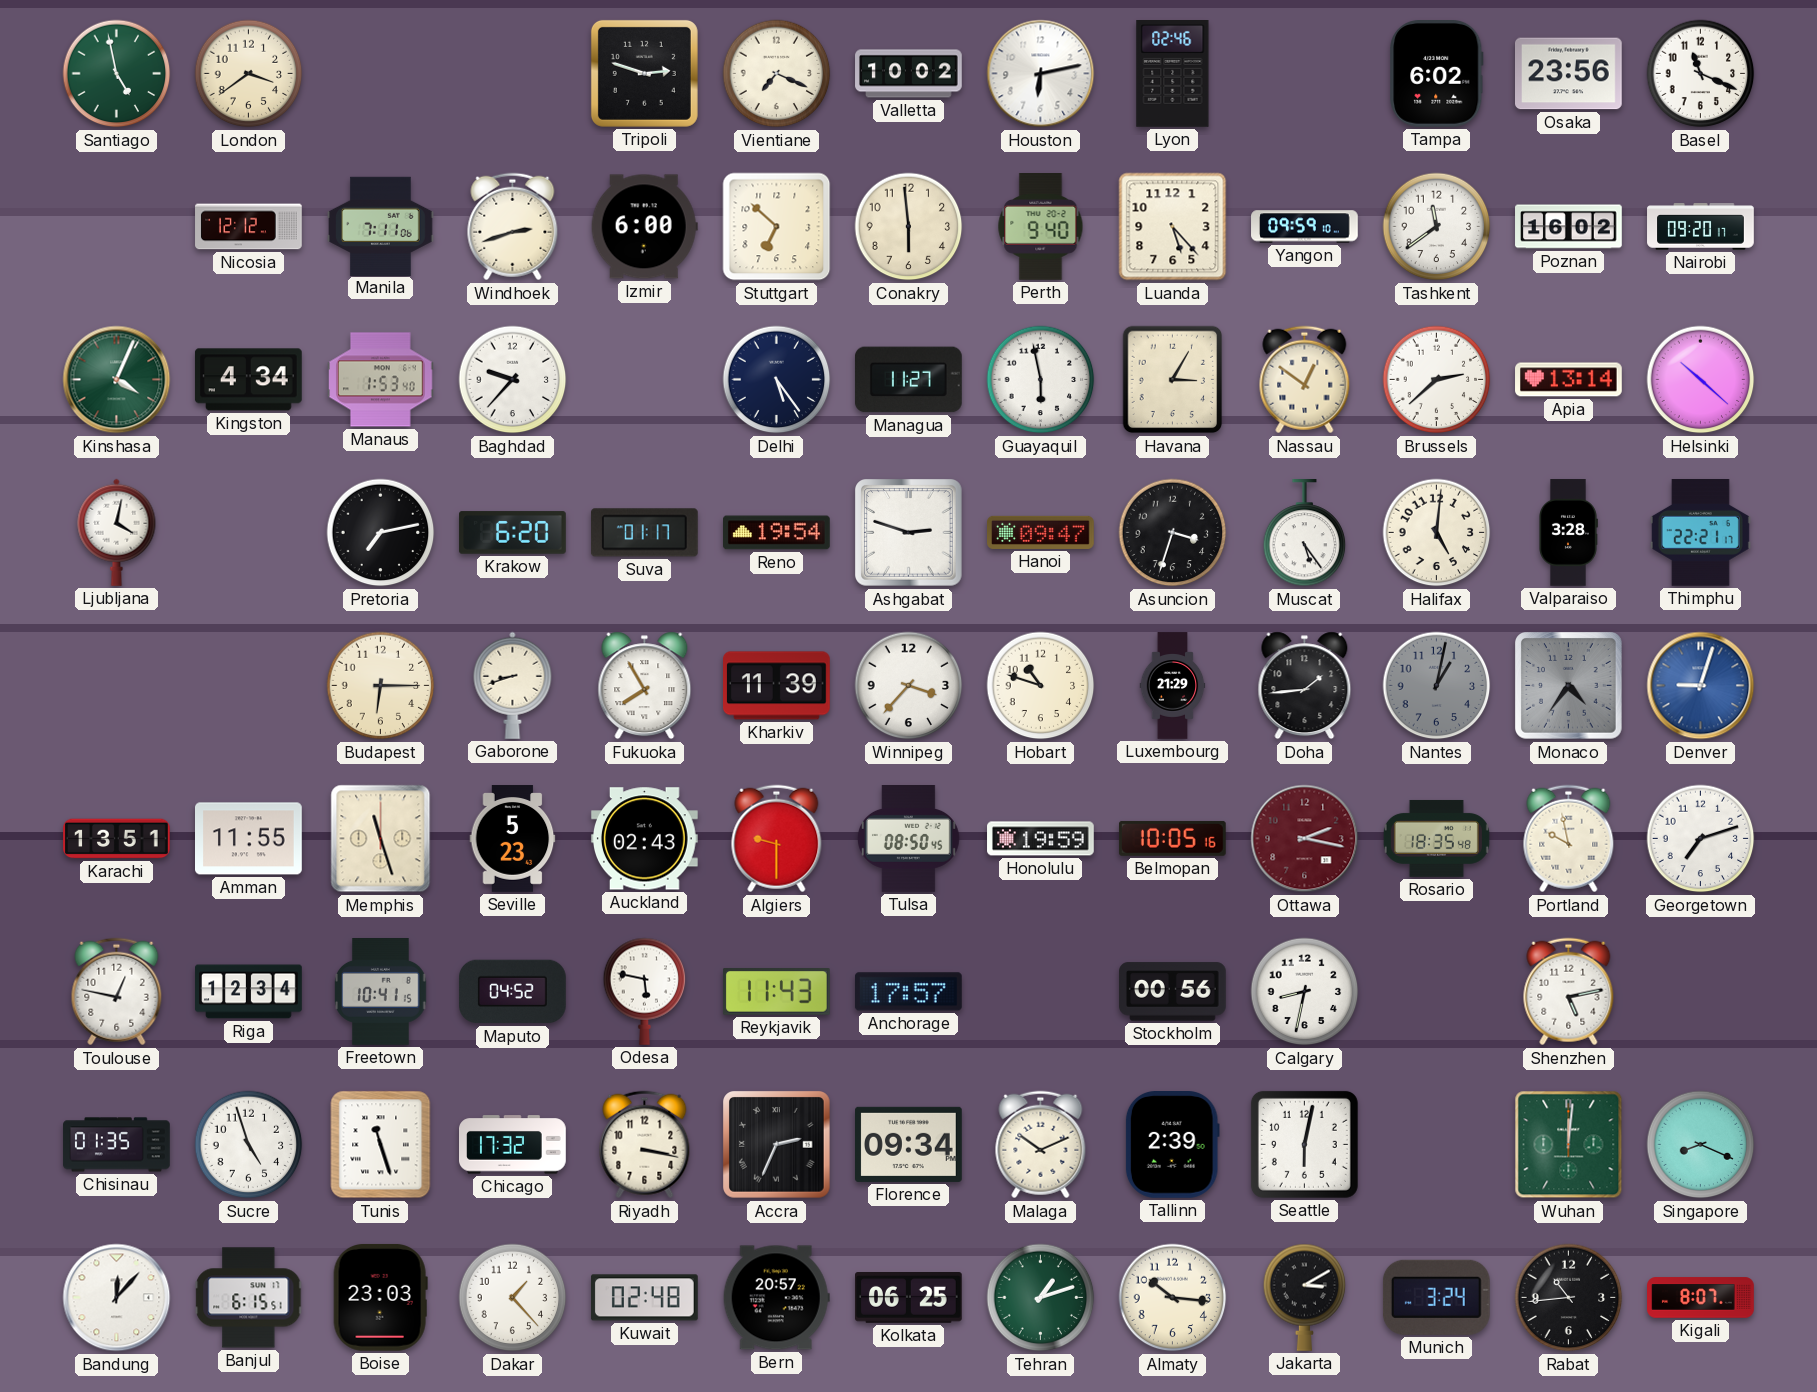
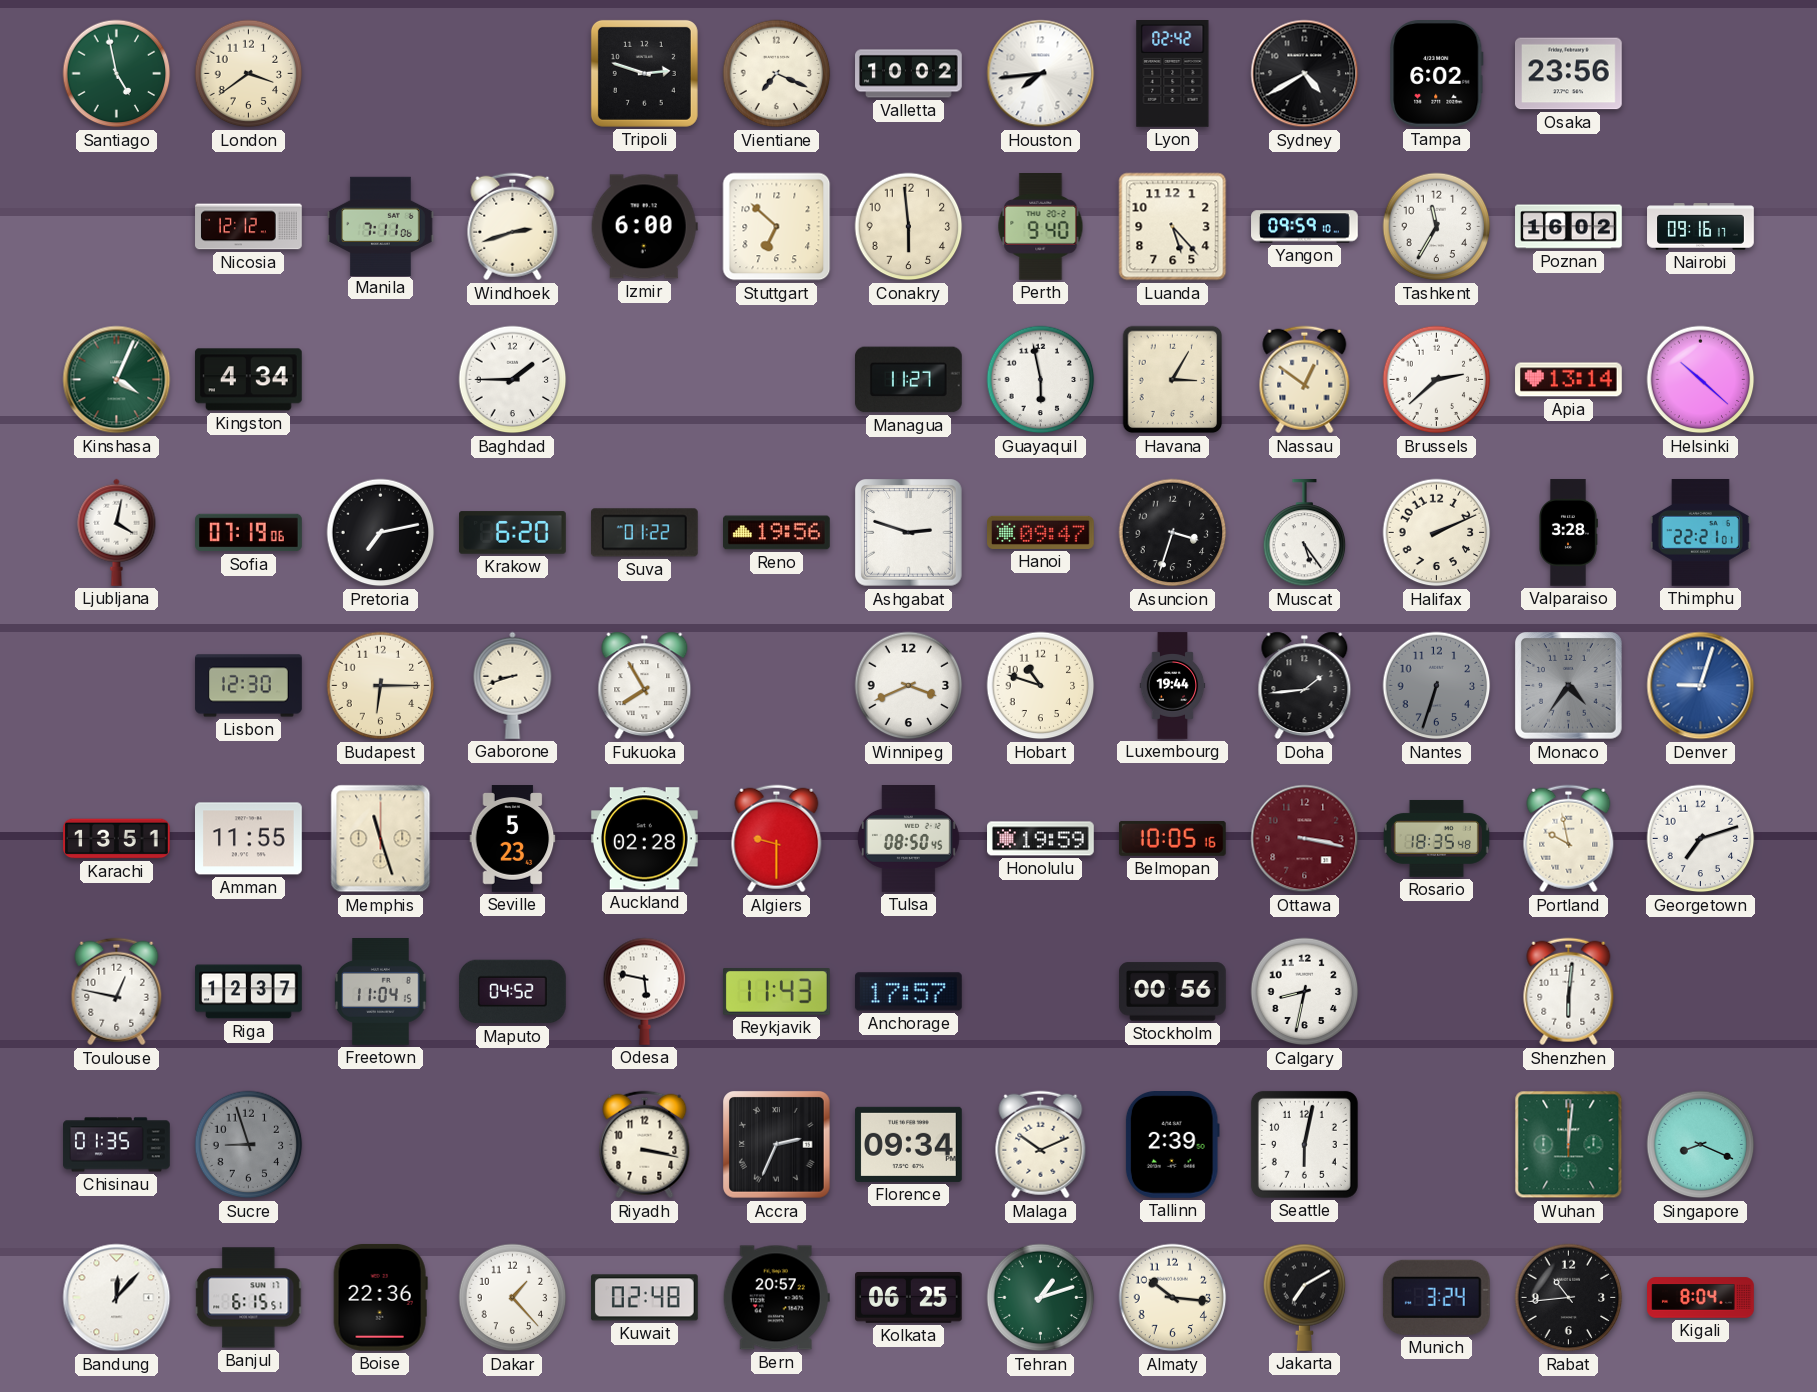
Houston: 6:13 -> 7:44
Lyon: 02:46 -> 02:42
Sydney: none -> 4:40
Basel: 11:19 -> none
Tashkent: 11:39 -> 11:35
Nairobi: 09:20 -> 09:16
Manaus: 1:53 -> none
Baghdad: 9:37 -> 1:45
Delhi: 5:24 -> none
Sofia: none -> 07:19
Suva: 01:17 -> 01:22
Reno: 19:54 -> 19:56
Halifax: 5:01 -> 2:11
Thimphu: 22:21:17 -> 22:21:01
Lisbon: none -> 12:30
Kharkiv: 11:39 -> none
Winnipeg: 3:37 -> 3:41
Luxembourg: 21:29 -> 19:44
Nantes: 1:02 -> 6:33
Auckland: 02:43 -> 02:28
Ottawa: 2:17 -> 3:17
Riga: 12:34 -> 12:37
Freetown: 10:41 -> 11:04
Shenzhen: 5:13 -> 6:01
Sucre: 4:57 -> 8:57
Sucre dial: white -> grey
Tunis: 11:27 -> none
Chicago: 17:32 -> none
Boise: 23:03 -> 22:36
Jakarta: 3:10 -> 7:10
Kigali: 8:07 -> 8:04
